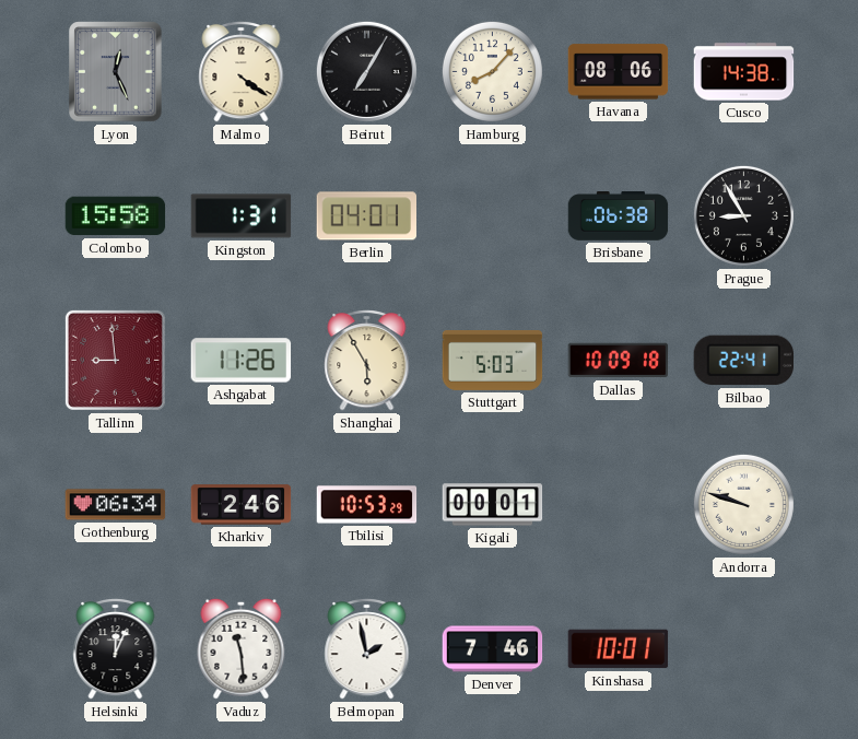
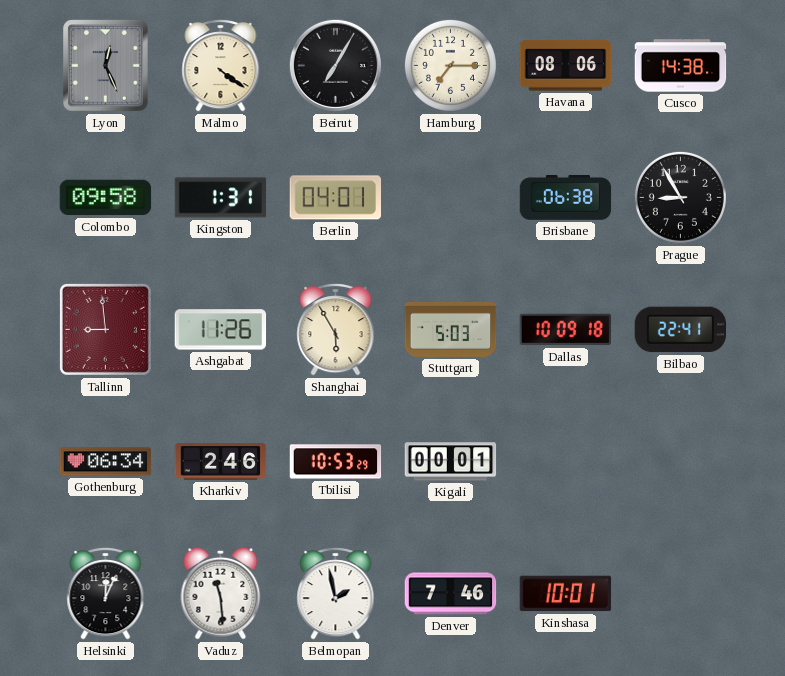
Hamburg: 8:07 -> 7:15
Colombo: 15:58 -> 09:58
Andorra: 9:48 -> none
